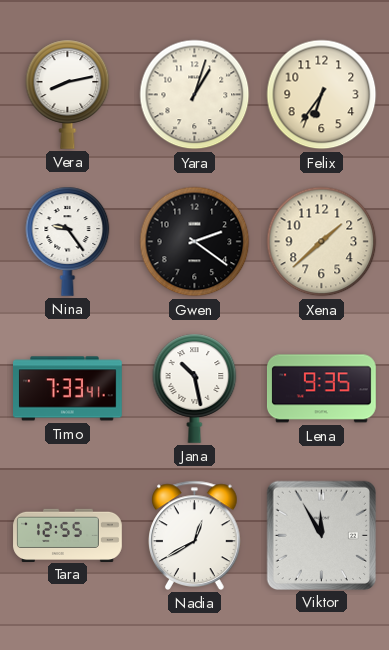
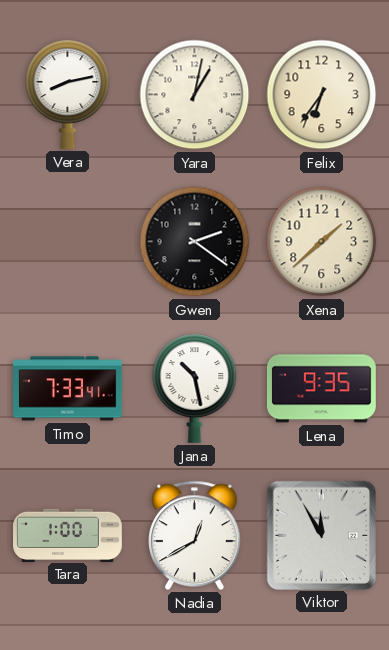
Yara: 1:03 -> 1:02
Nina: 9:24 -> none
Tara: 12:55 -> 1:00
